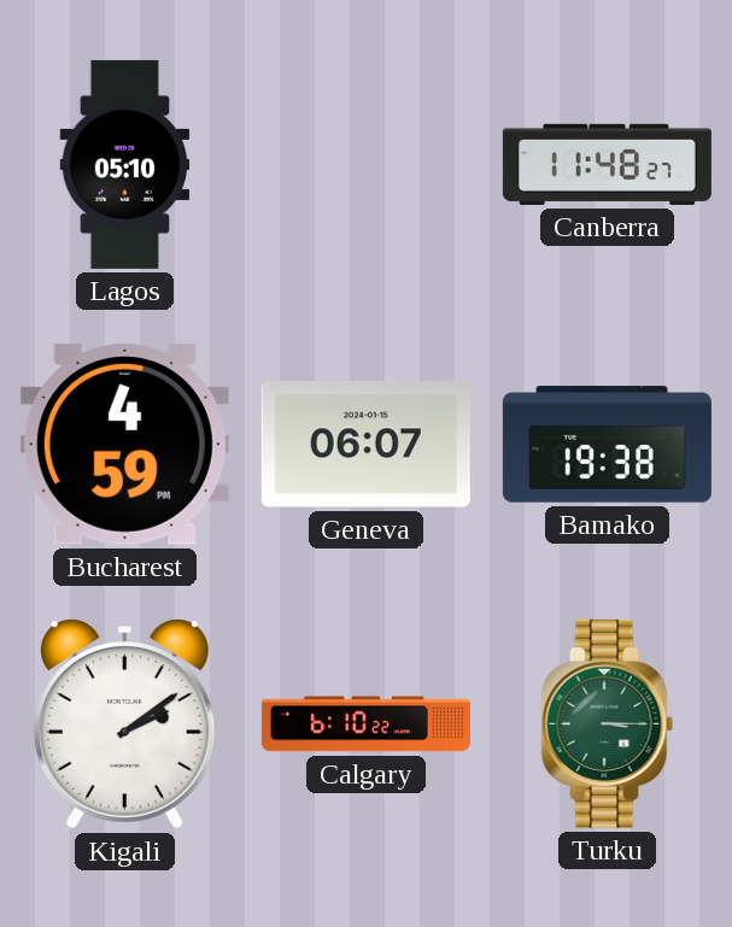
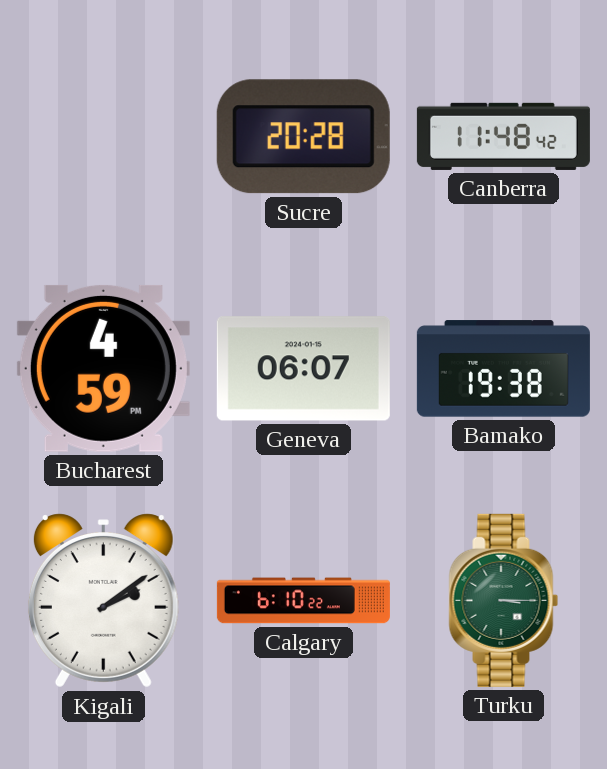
Lagos: 05:10 -> none
Sucre: none -> 20:28
Canberra: 11:48:27 -> 11:48:42
